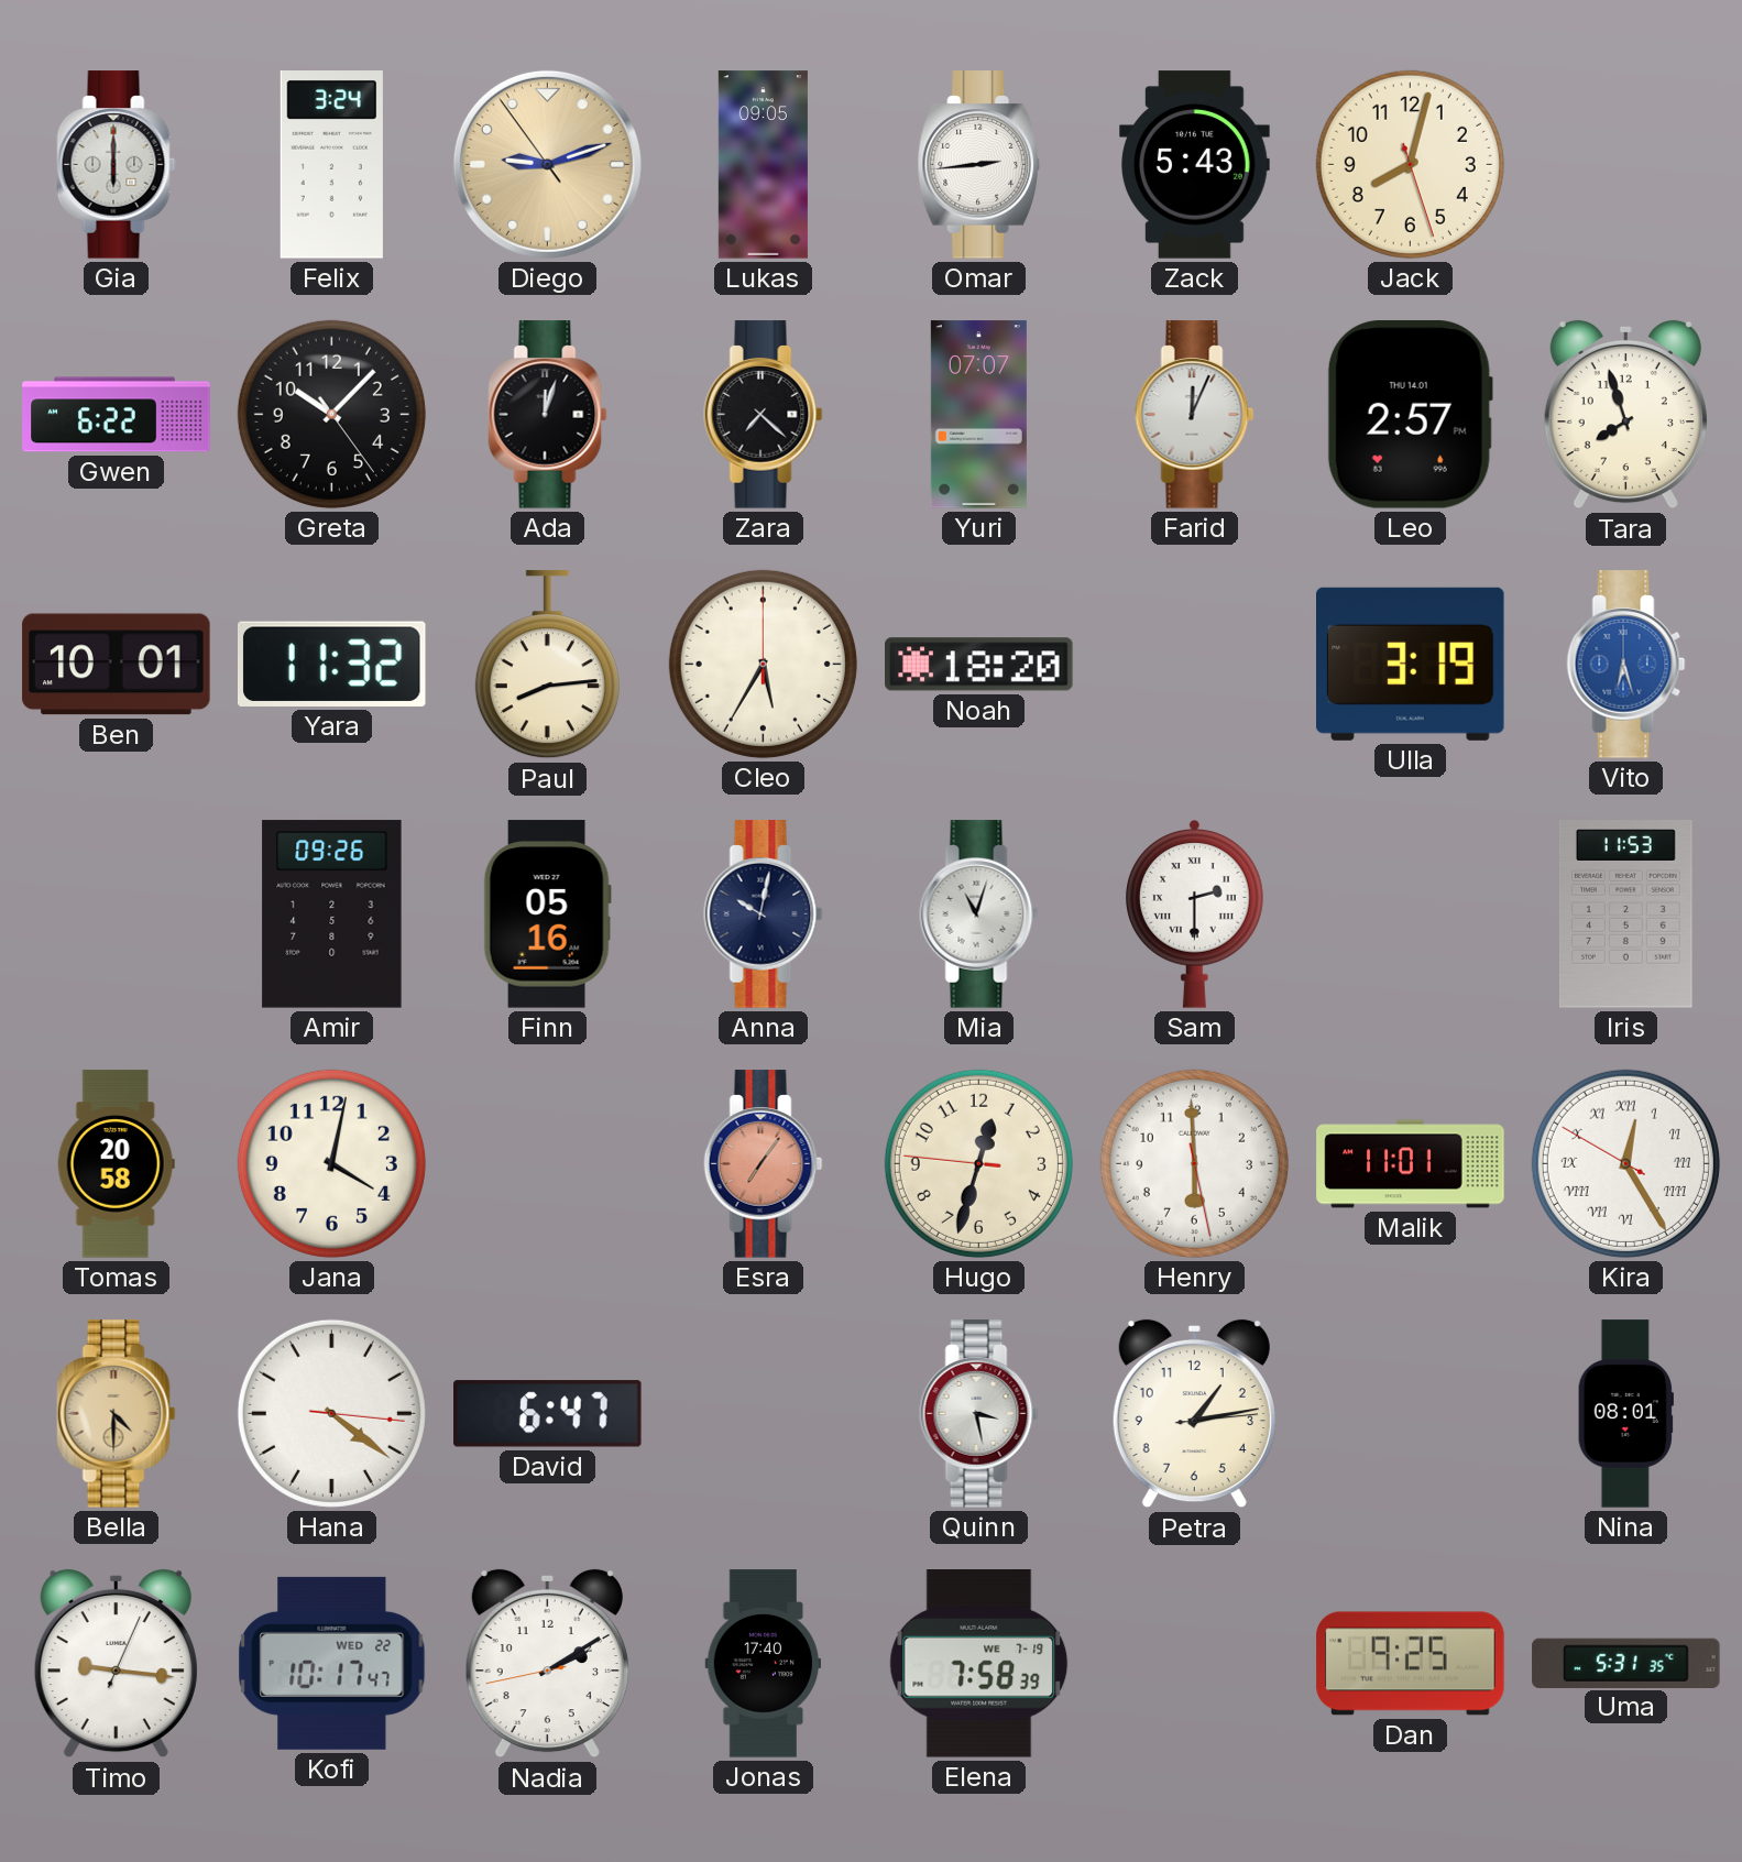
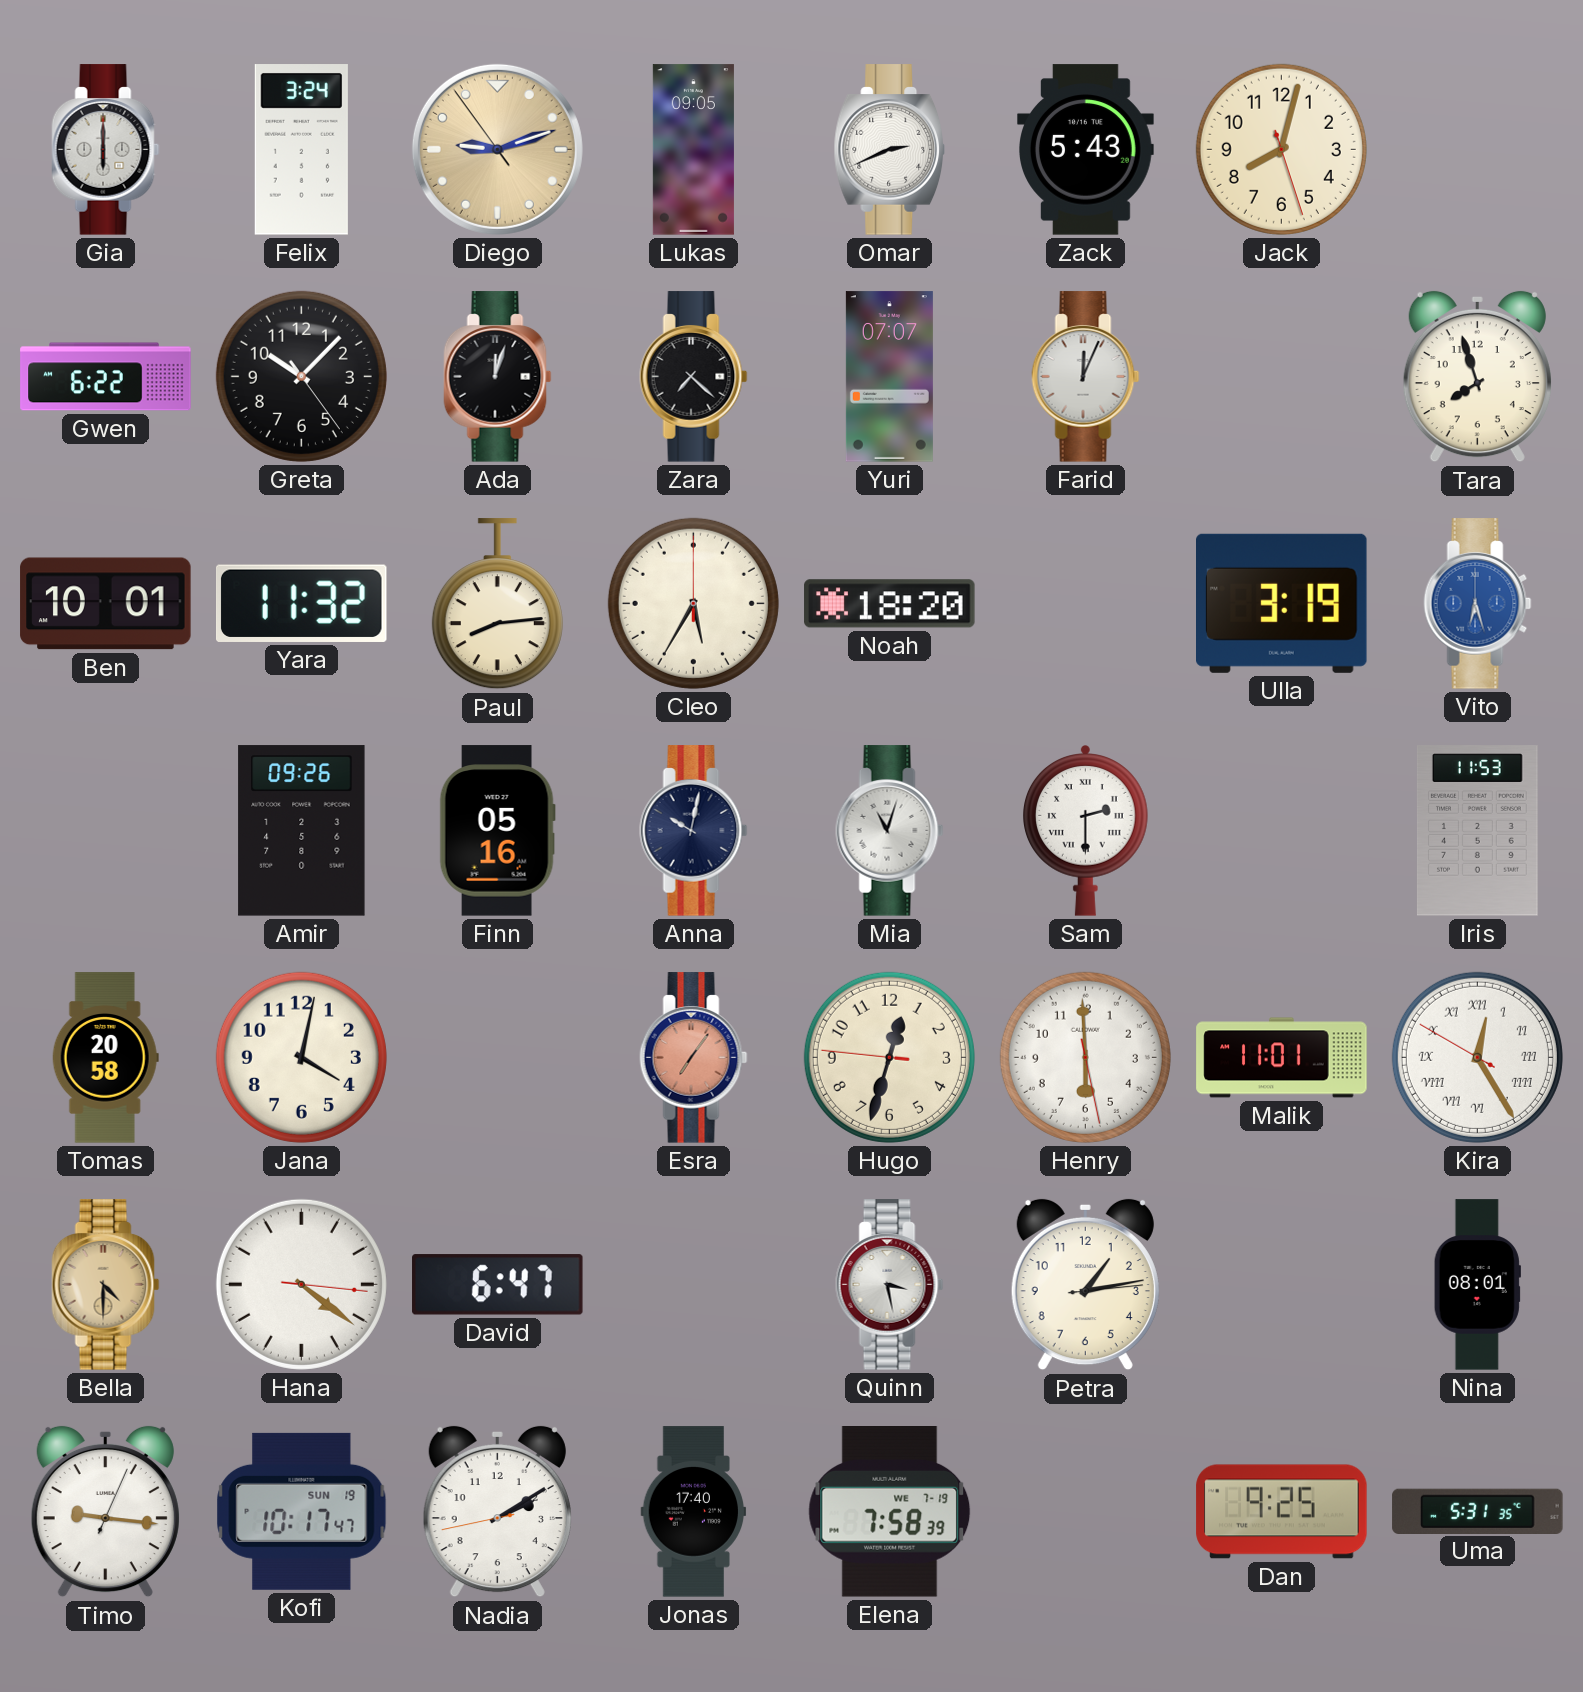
Omar: 2:44 -> 2:41
Leo: 2:57 -> none
Kofi date: WED 22 -> SUN 19
